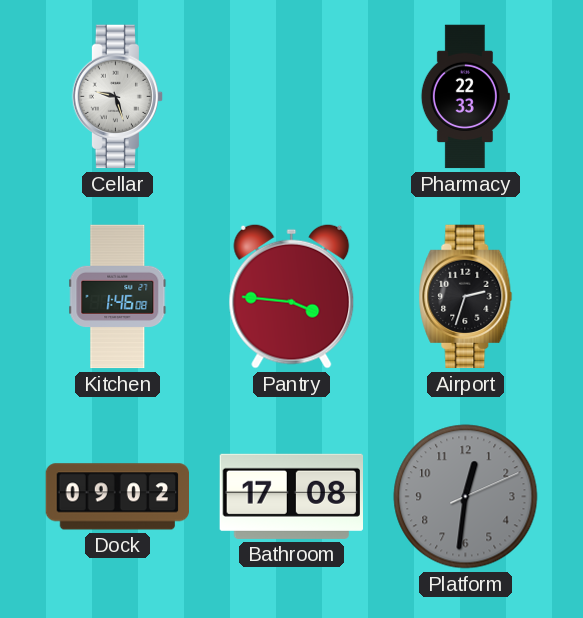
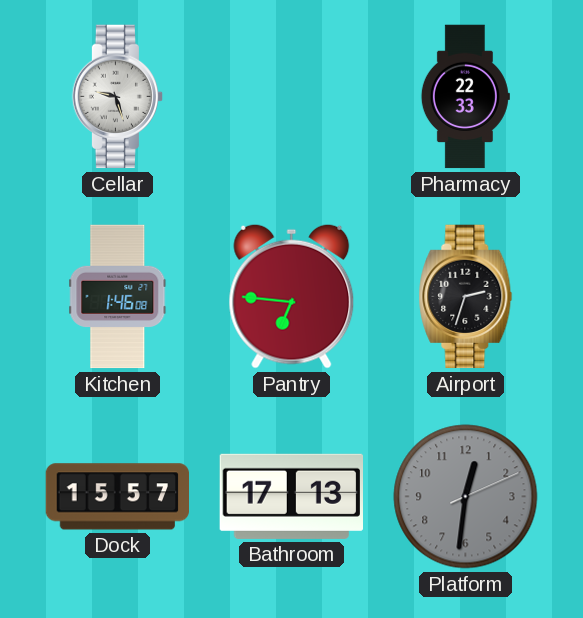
Pantry: 3:46 -> 6:46
Dock: 09:02 -> 15:57
Bathroom: 17:08 -> 17:13
